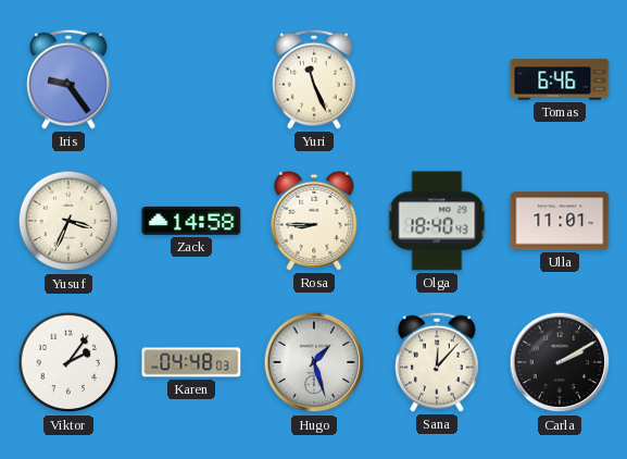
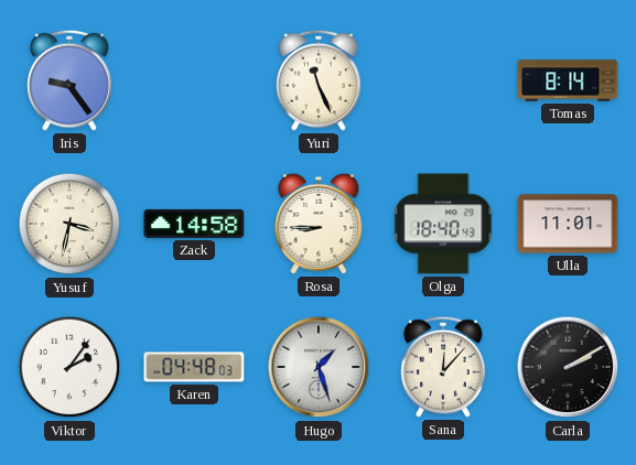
Tomas: 6:46 -> 8:14
Yusuf: 3:34 -> 3:32
